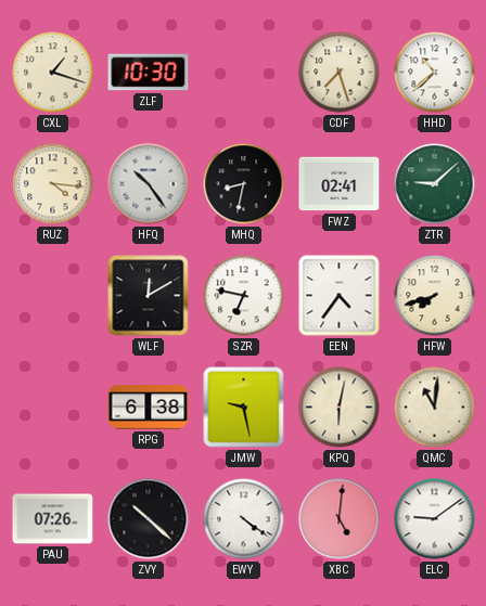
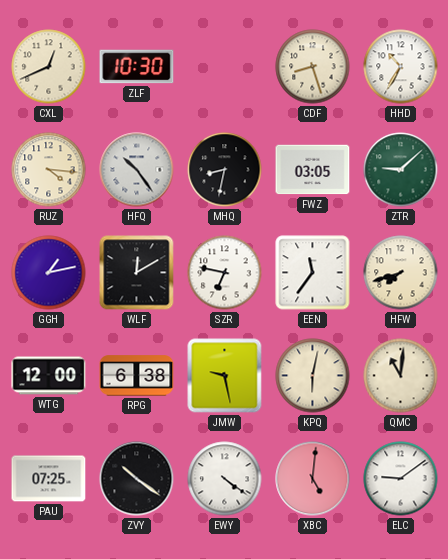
CXL: 1:18 -> 12:41
CDF: 7:27 -> 8:27
HHD: 10:38 -> 10:35
FWZ: 02:41 -> 03:05
GGH: none -> 1:13
EEN: 4:36 -> 11:36
WTG: none -> 12:00
PAU: 07:26 -> 07:25
ZVY: 10:22 -> 10:21
